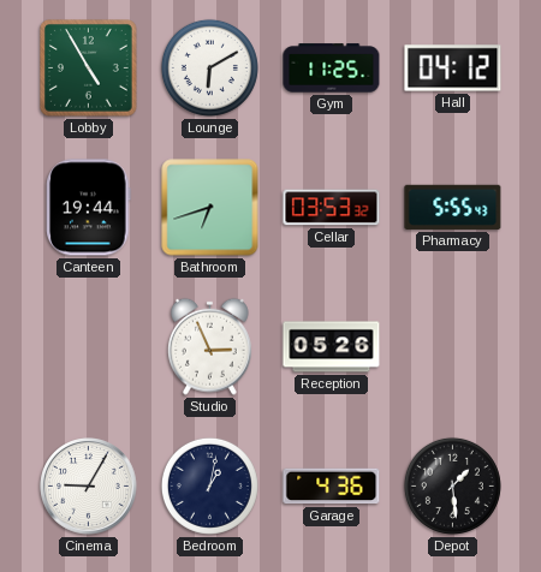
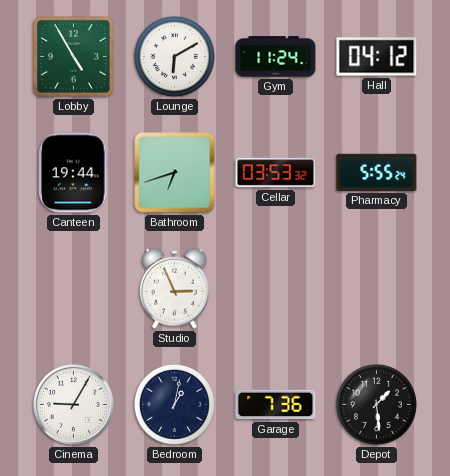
Gym: 11:25 -> 11:24
Pharmacy: 5:55:43 -> 5:55:24
Reception: 05:26 -> none
Garage: 4:36 -> 7:36
